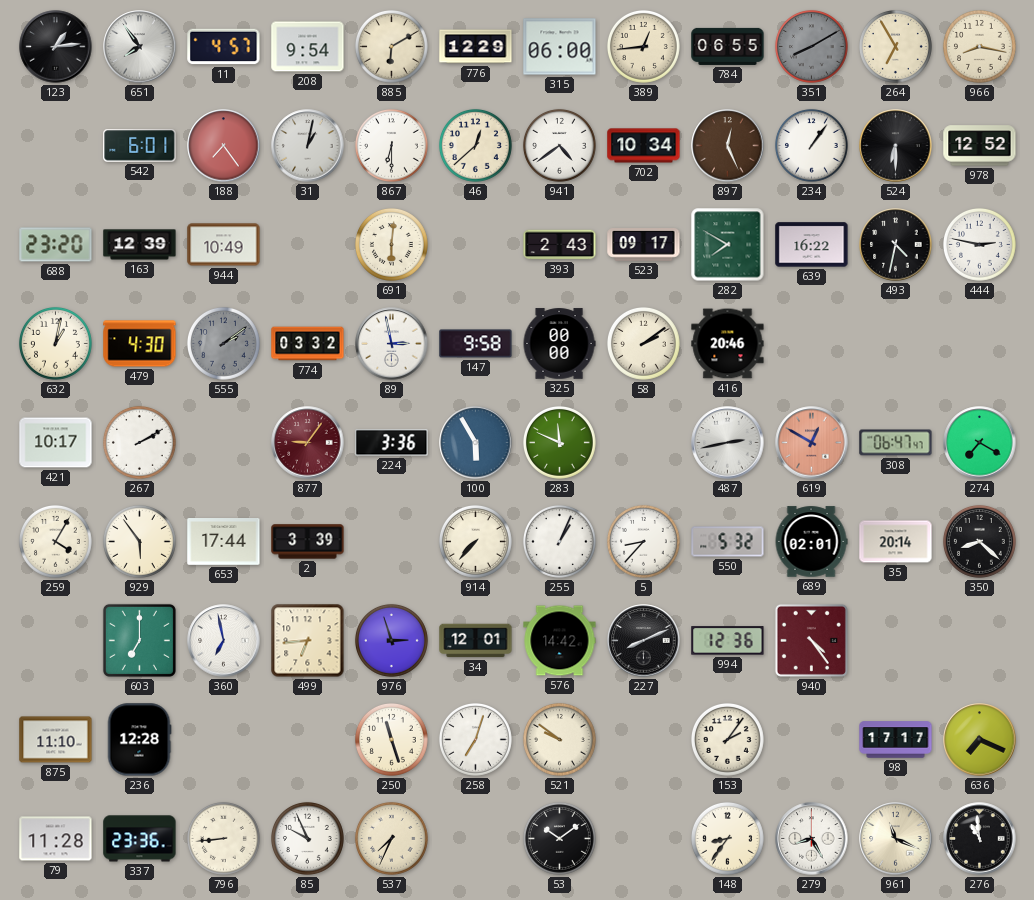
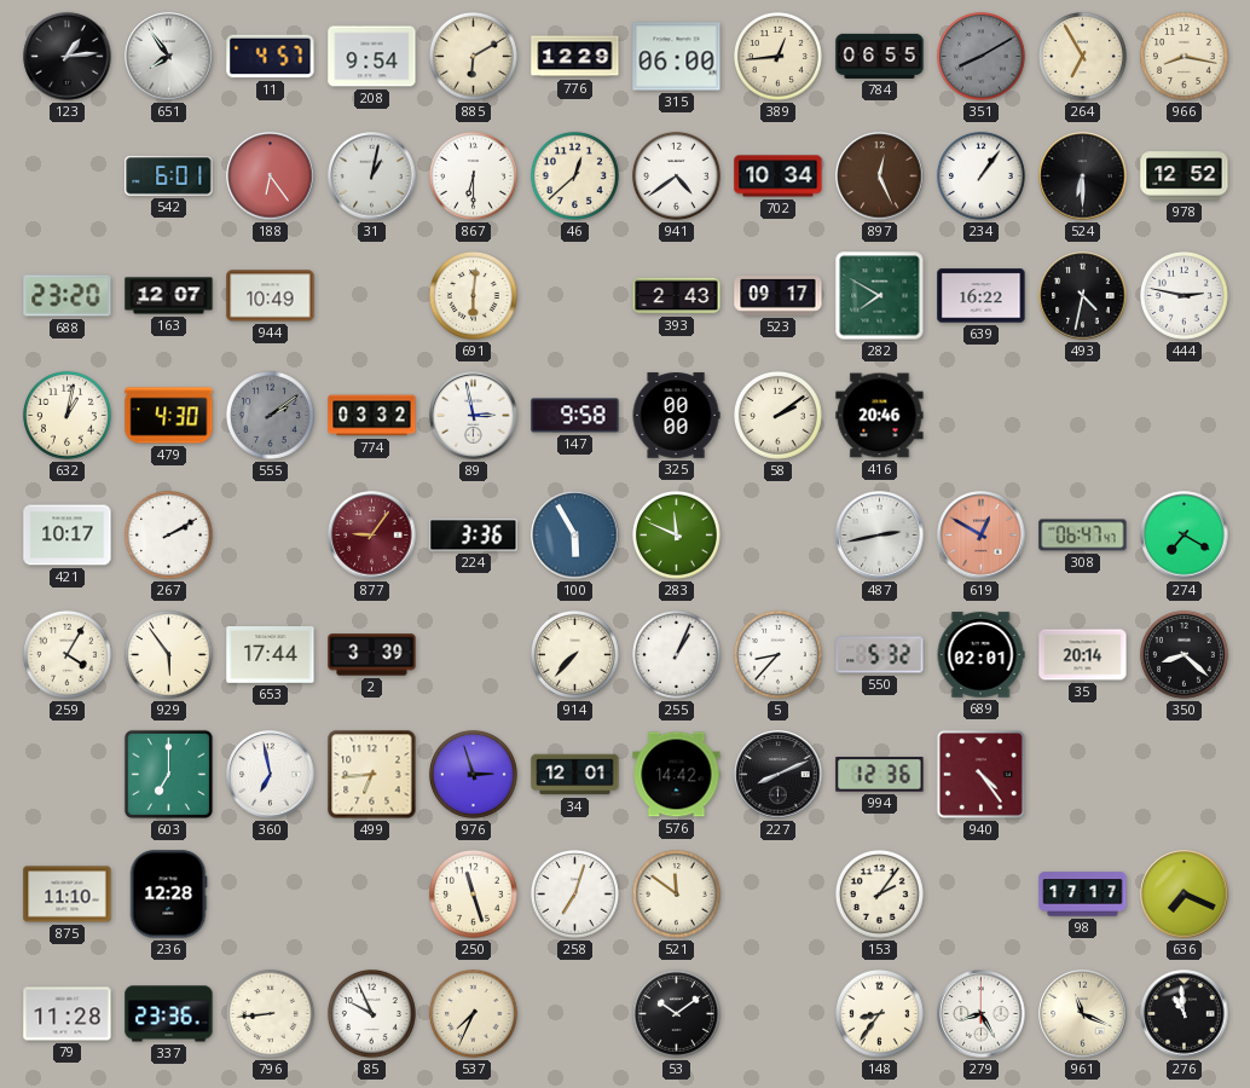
188: 7:24 -> 6:24
163: 12:39 -> 12:07
521: 9:51 -> 11:51
